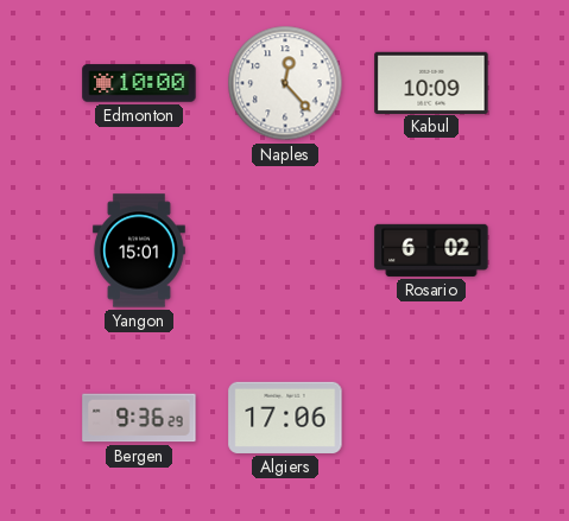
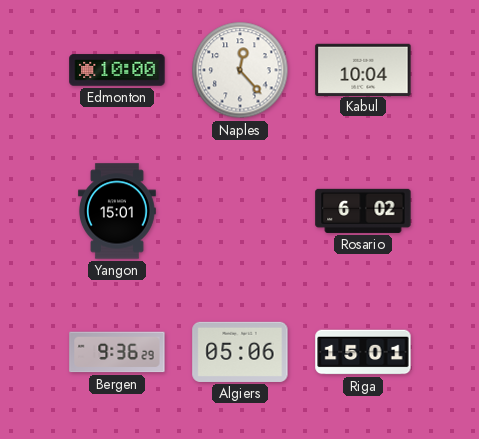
Kabul: 10:09 -> 10:04
Algiers: 17:06 -> 05:06
Riga: none -> 15:01
